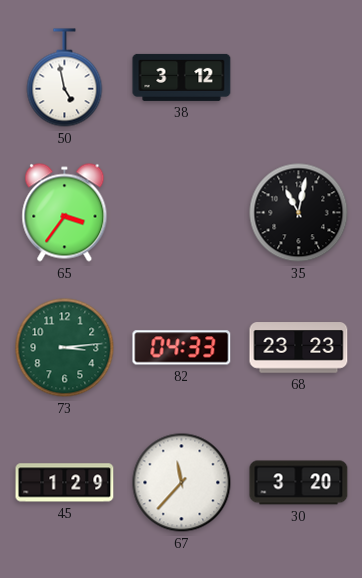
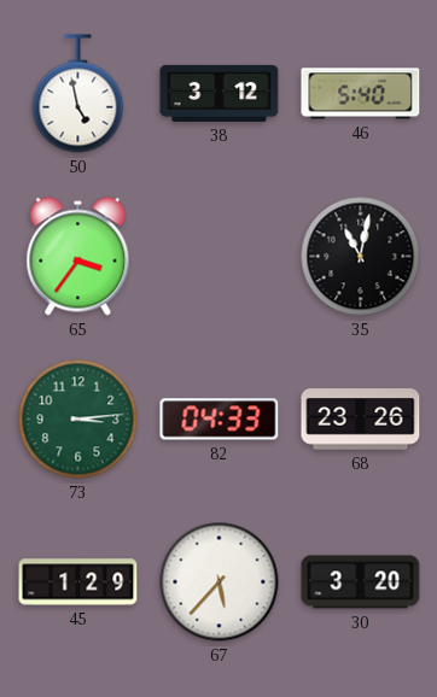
46: none -> 5:40
68: 23:23 -> 23:26
67: 11:37 -> 5:37
